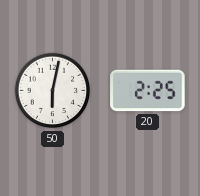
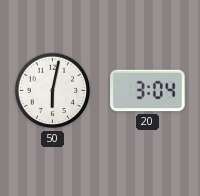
20: 2:25 -> 3:04
